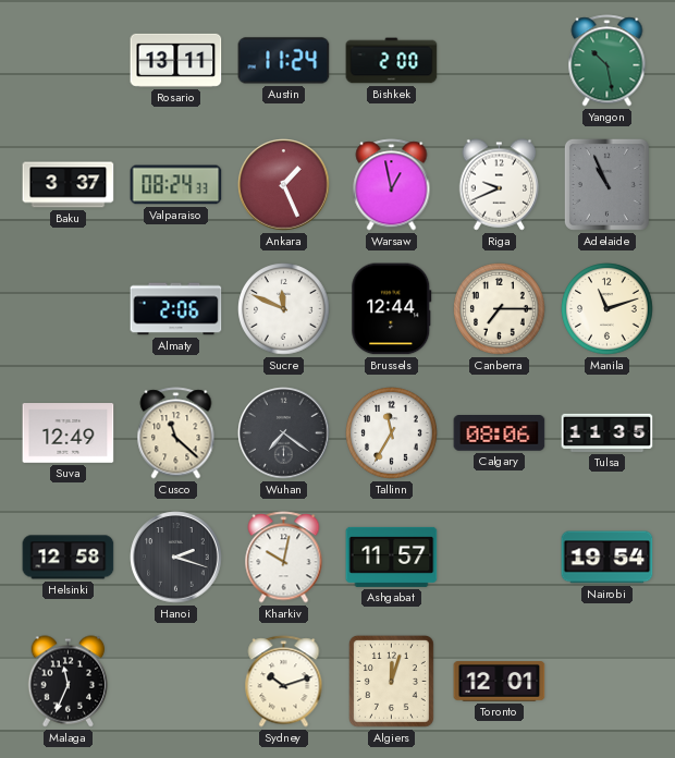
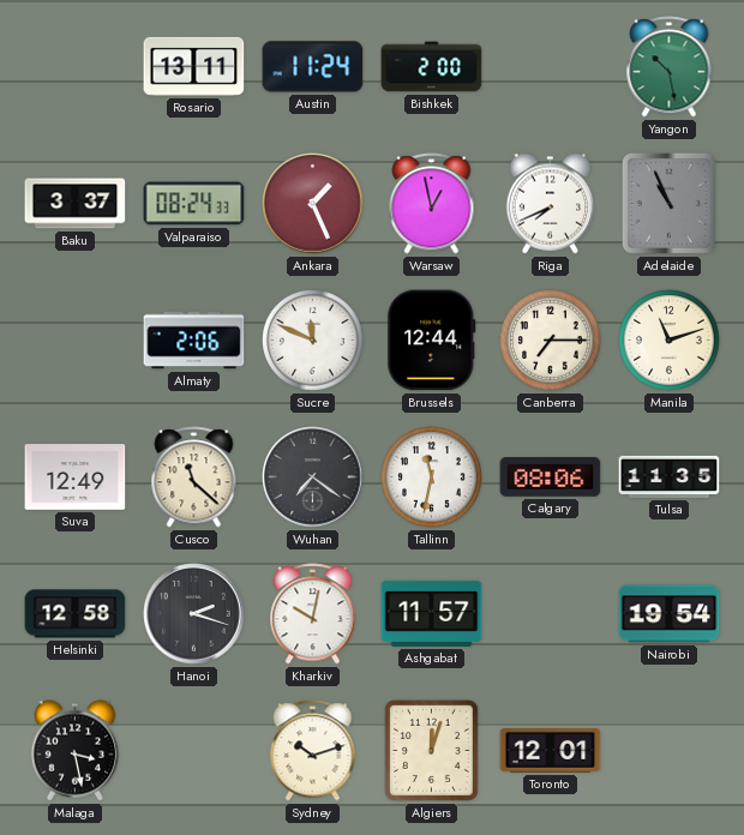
Riga: 9:41 -> 7:41
Tallinn: 11:35 -> 11:32
Malaga: 11:34 -> 3:28
